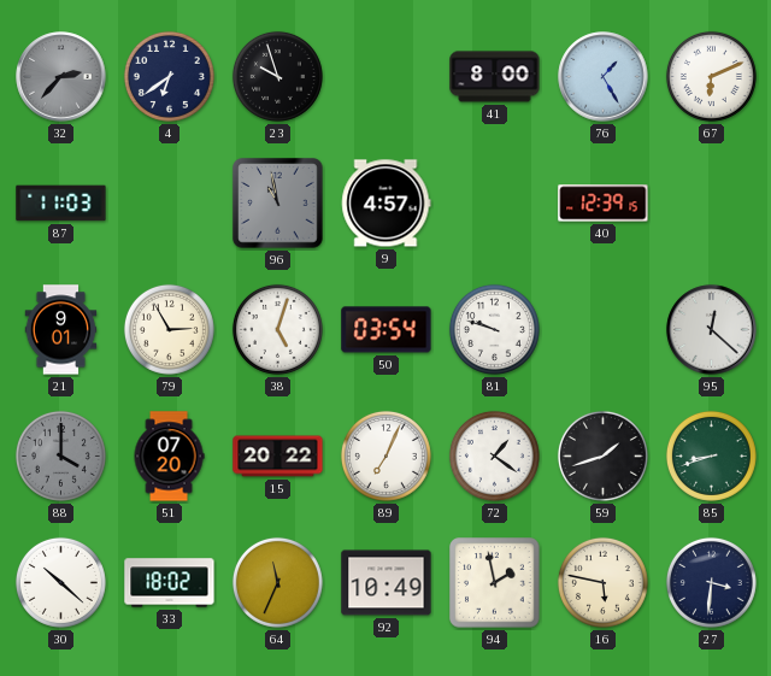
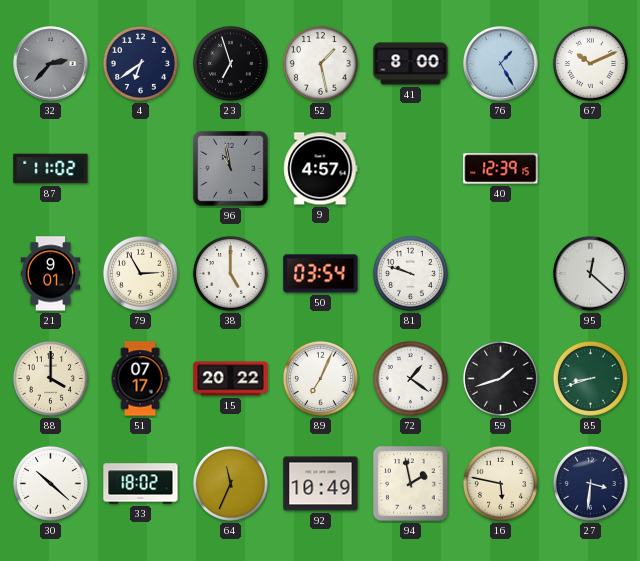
23: 9:57 -> 6:57
52: none -> 1:28
67: 6:11 -> 10:11
87: 11:03 -> 11:02
38: 5:03 -> 5:00
88 dial: grey -> cream
51: 07:20 -> 07:17
